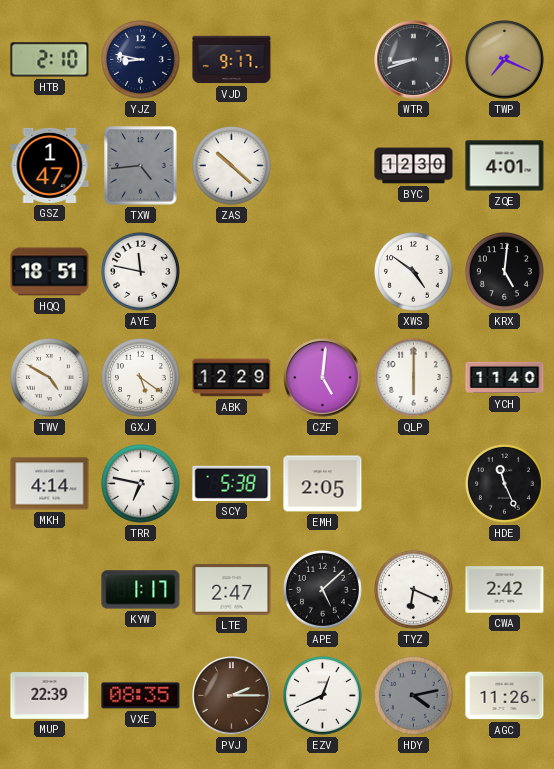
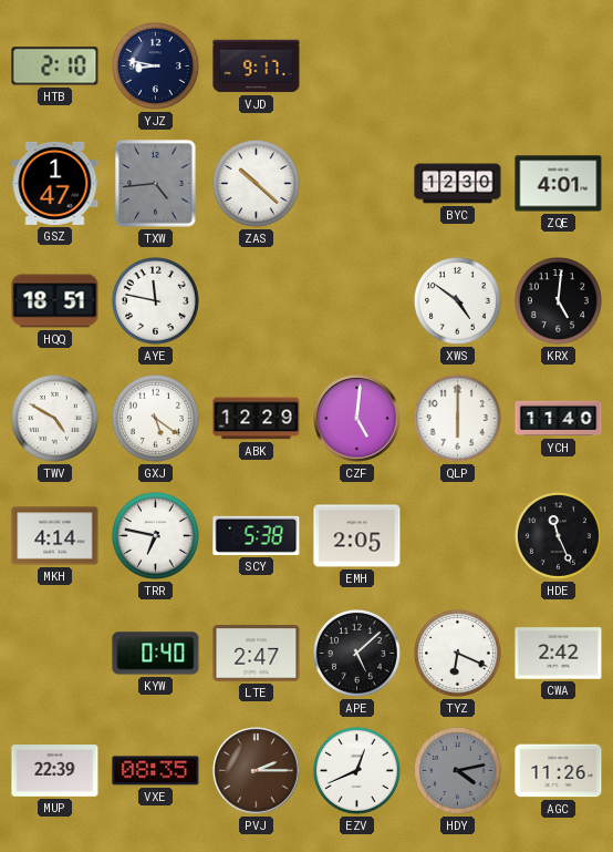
WTR: 8:42 -> none
TWP: 7:19 -> none
KYW: 1:17 -> 0:40
